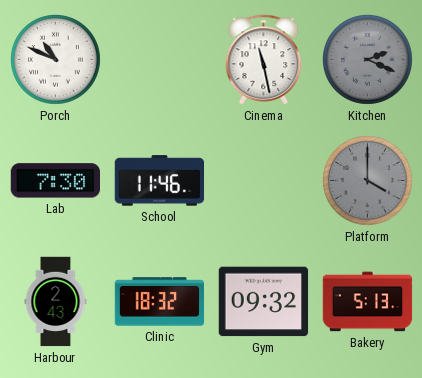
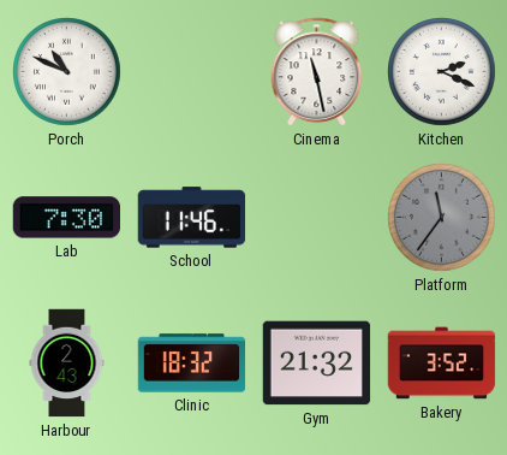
Kitchen dial: grey -> white
Platform: 4:00 -> 11:36
Gym: 09:32 -> 21:32
Bakery: 5:13 -> 3:52
